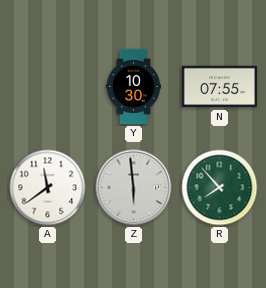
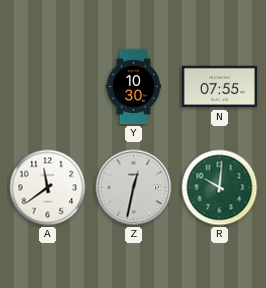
Z: 5:59 -> 12:32
R: 7:53 -> 10:01
